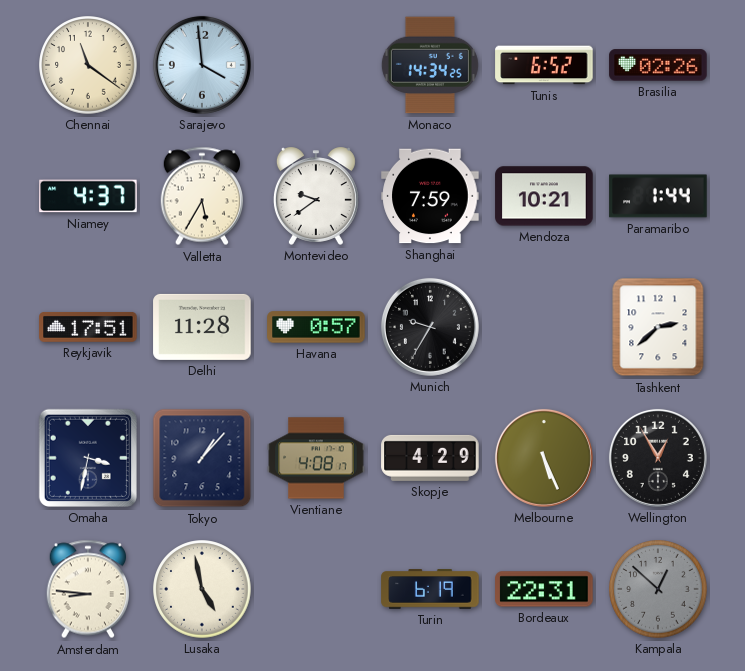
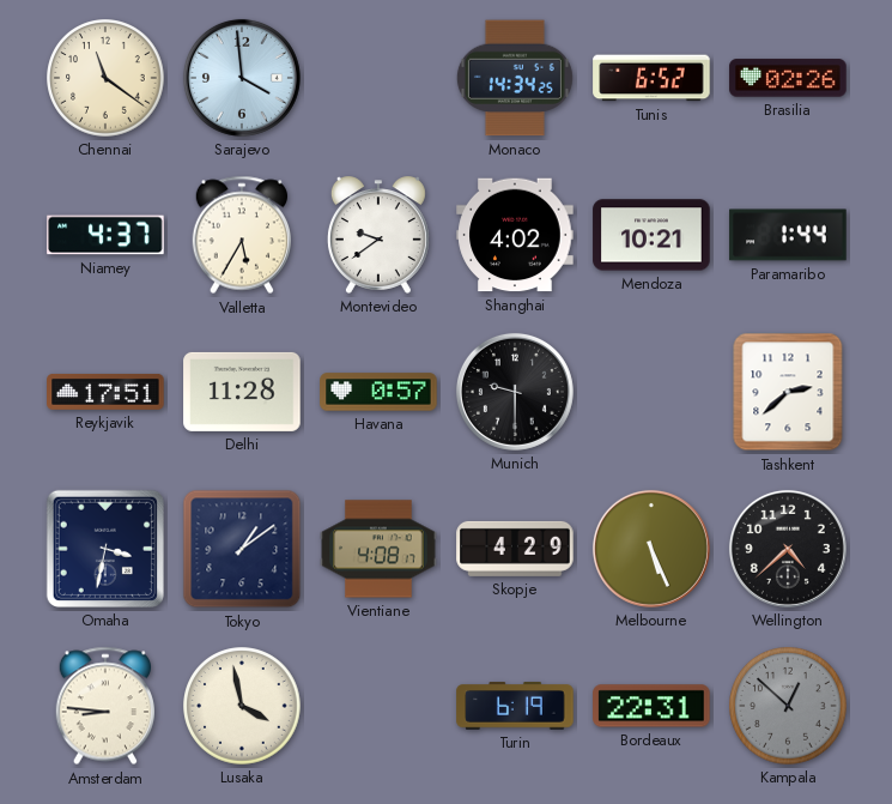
Shanghai: 7:59 -> 4:02
Munich: 9:35 -> 9:30
Tokyo: 1:07 -> 1:09
Wellington: 12:55 -> 4:38
Lusaka: 4:58 -> 3:58
